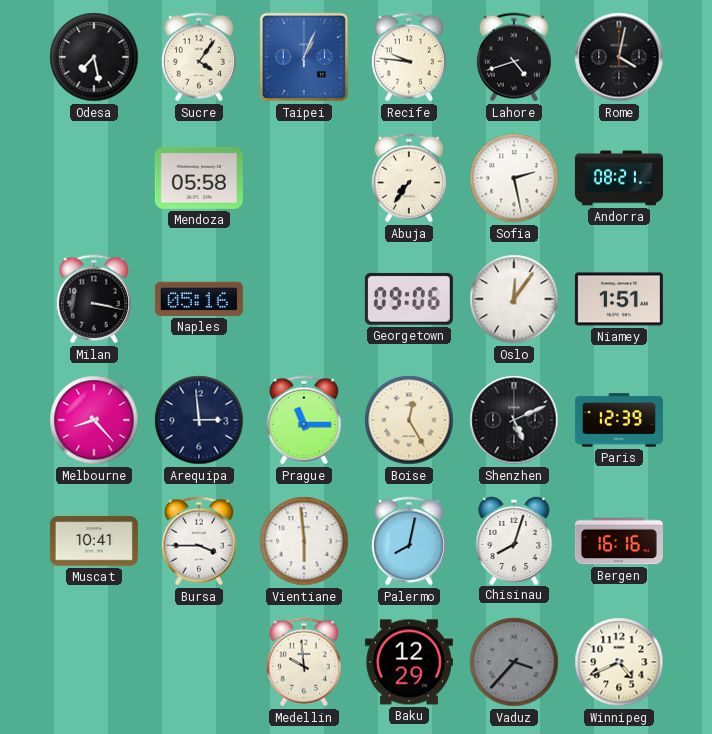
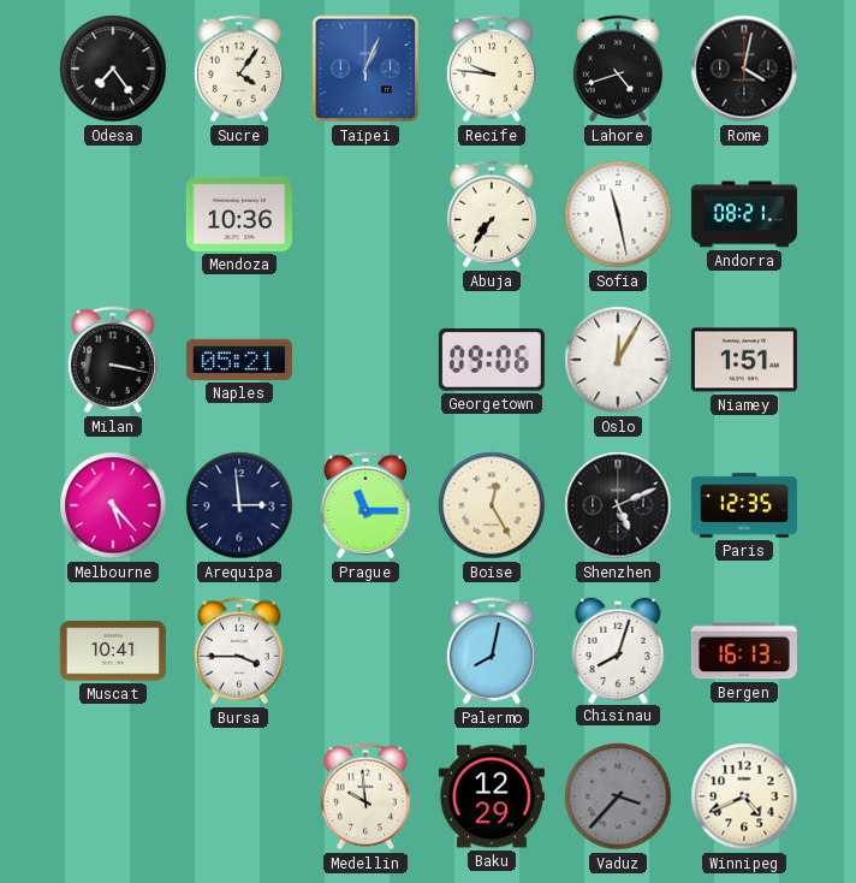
Odesa: 7:28 -> 7:24
Mendoza: 05:58 -> 10:36
Sofia: 2:28 -> 11:28
Naples: 05:16 -> 05:21
Oslo: 12:06 -> 12:05
Melbourne: 8:23 -> 5:23
Paris: 12:39 -> 12:35
Vientiane: 5:59 -> none
Bergen: 16:16 -> 16:13
